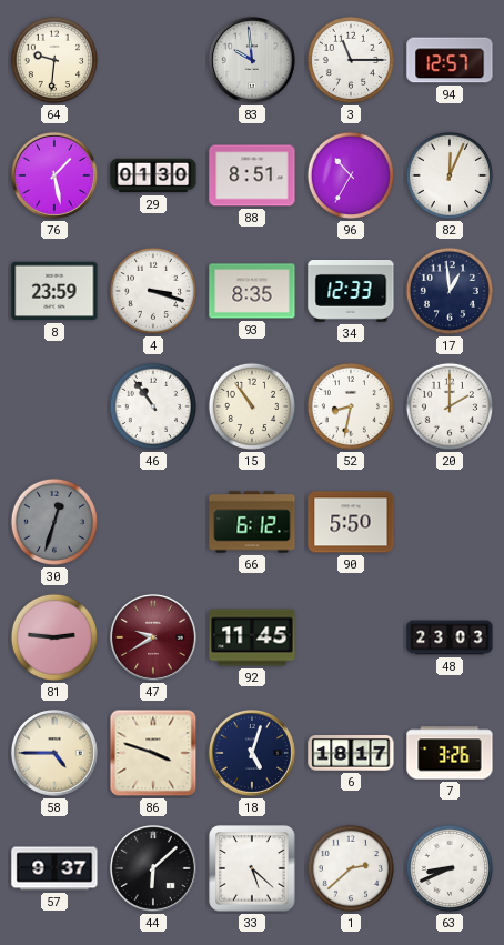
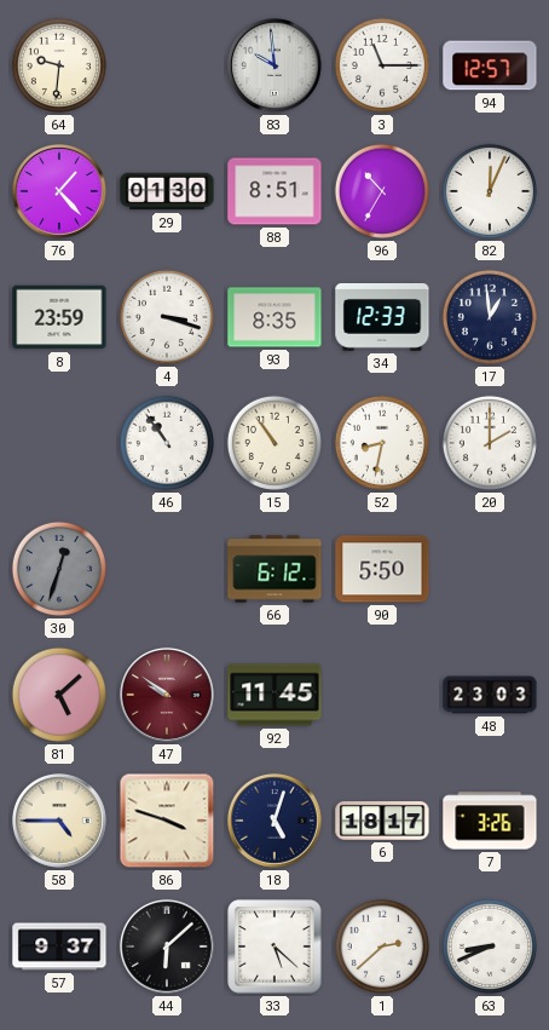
76: 1:28 -> 1:23
81: 2:46 -> 5:08
47: 9:40 -> 9:51
